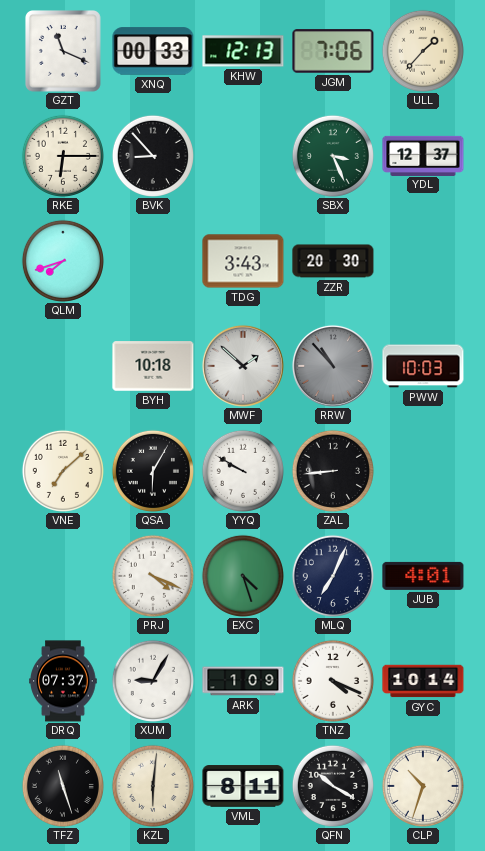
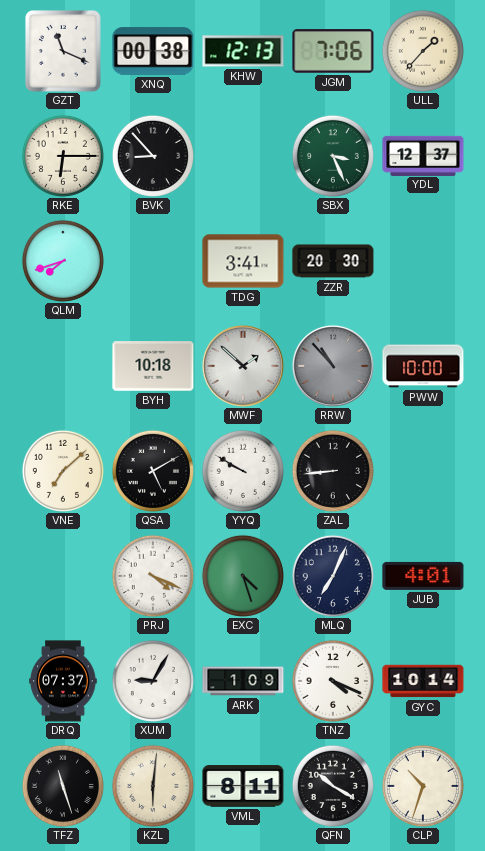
XNQ: 00:33 -> 00:38
TDG: 3:43 -> 3:41
PWW: 10:03 -> 10:00
QSA: 6:05 -> 5:10
